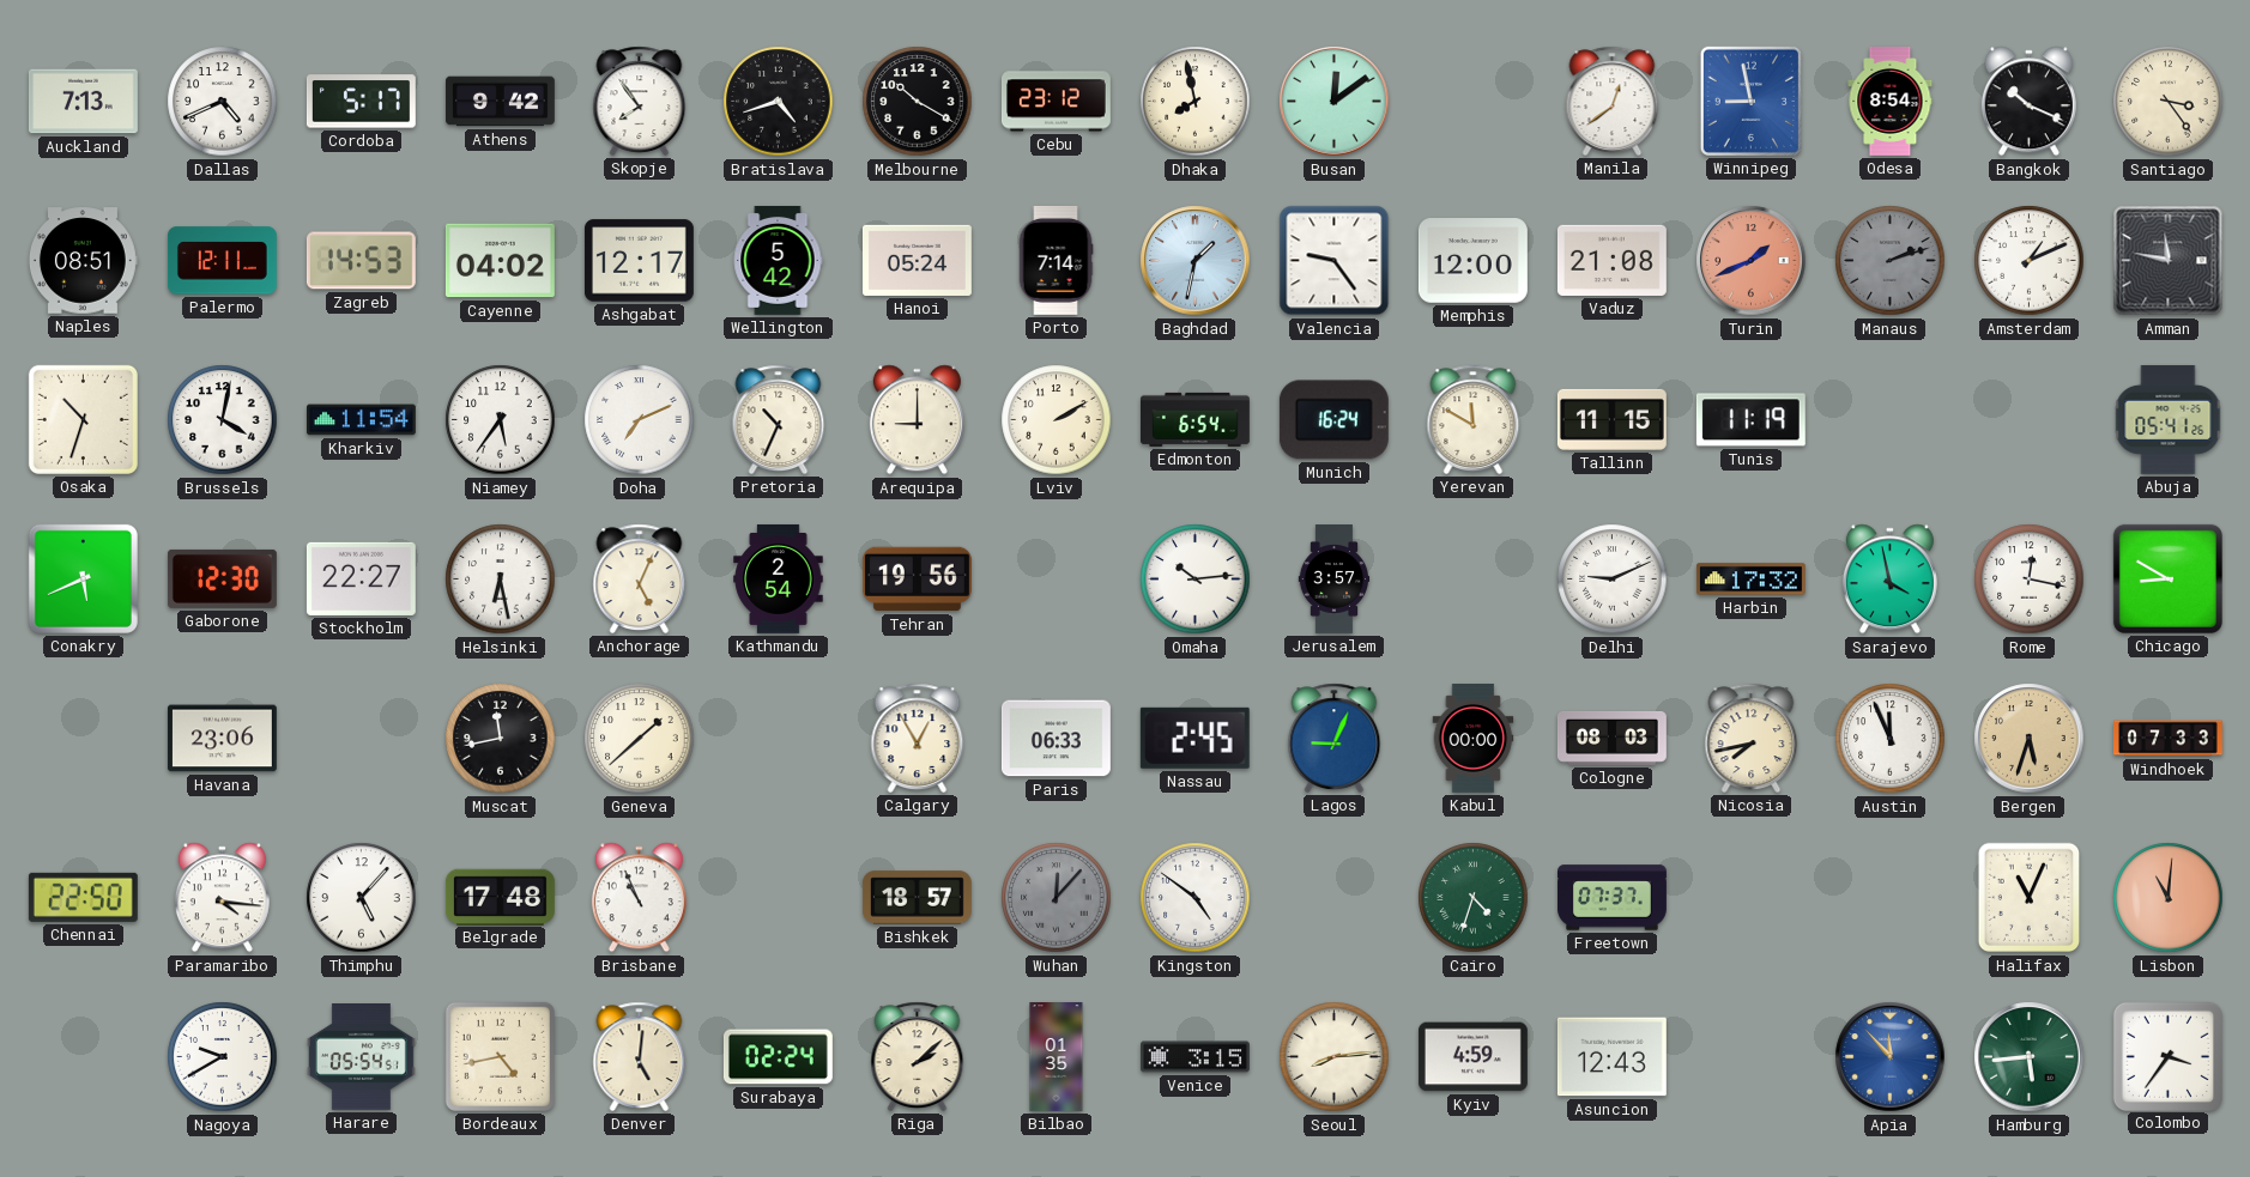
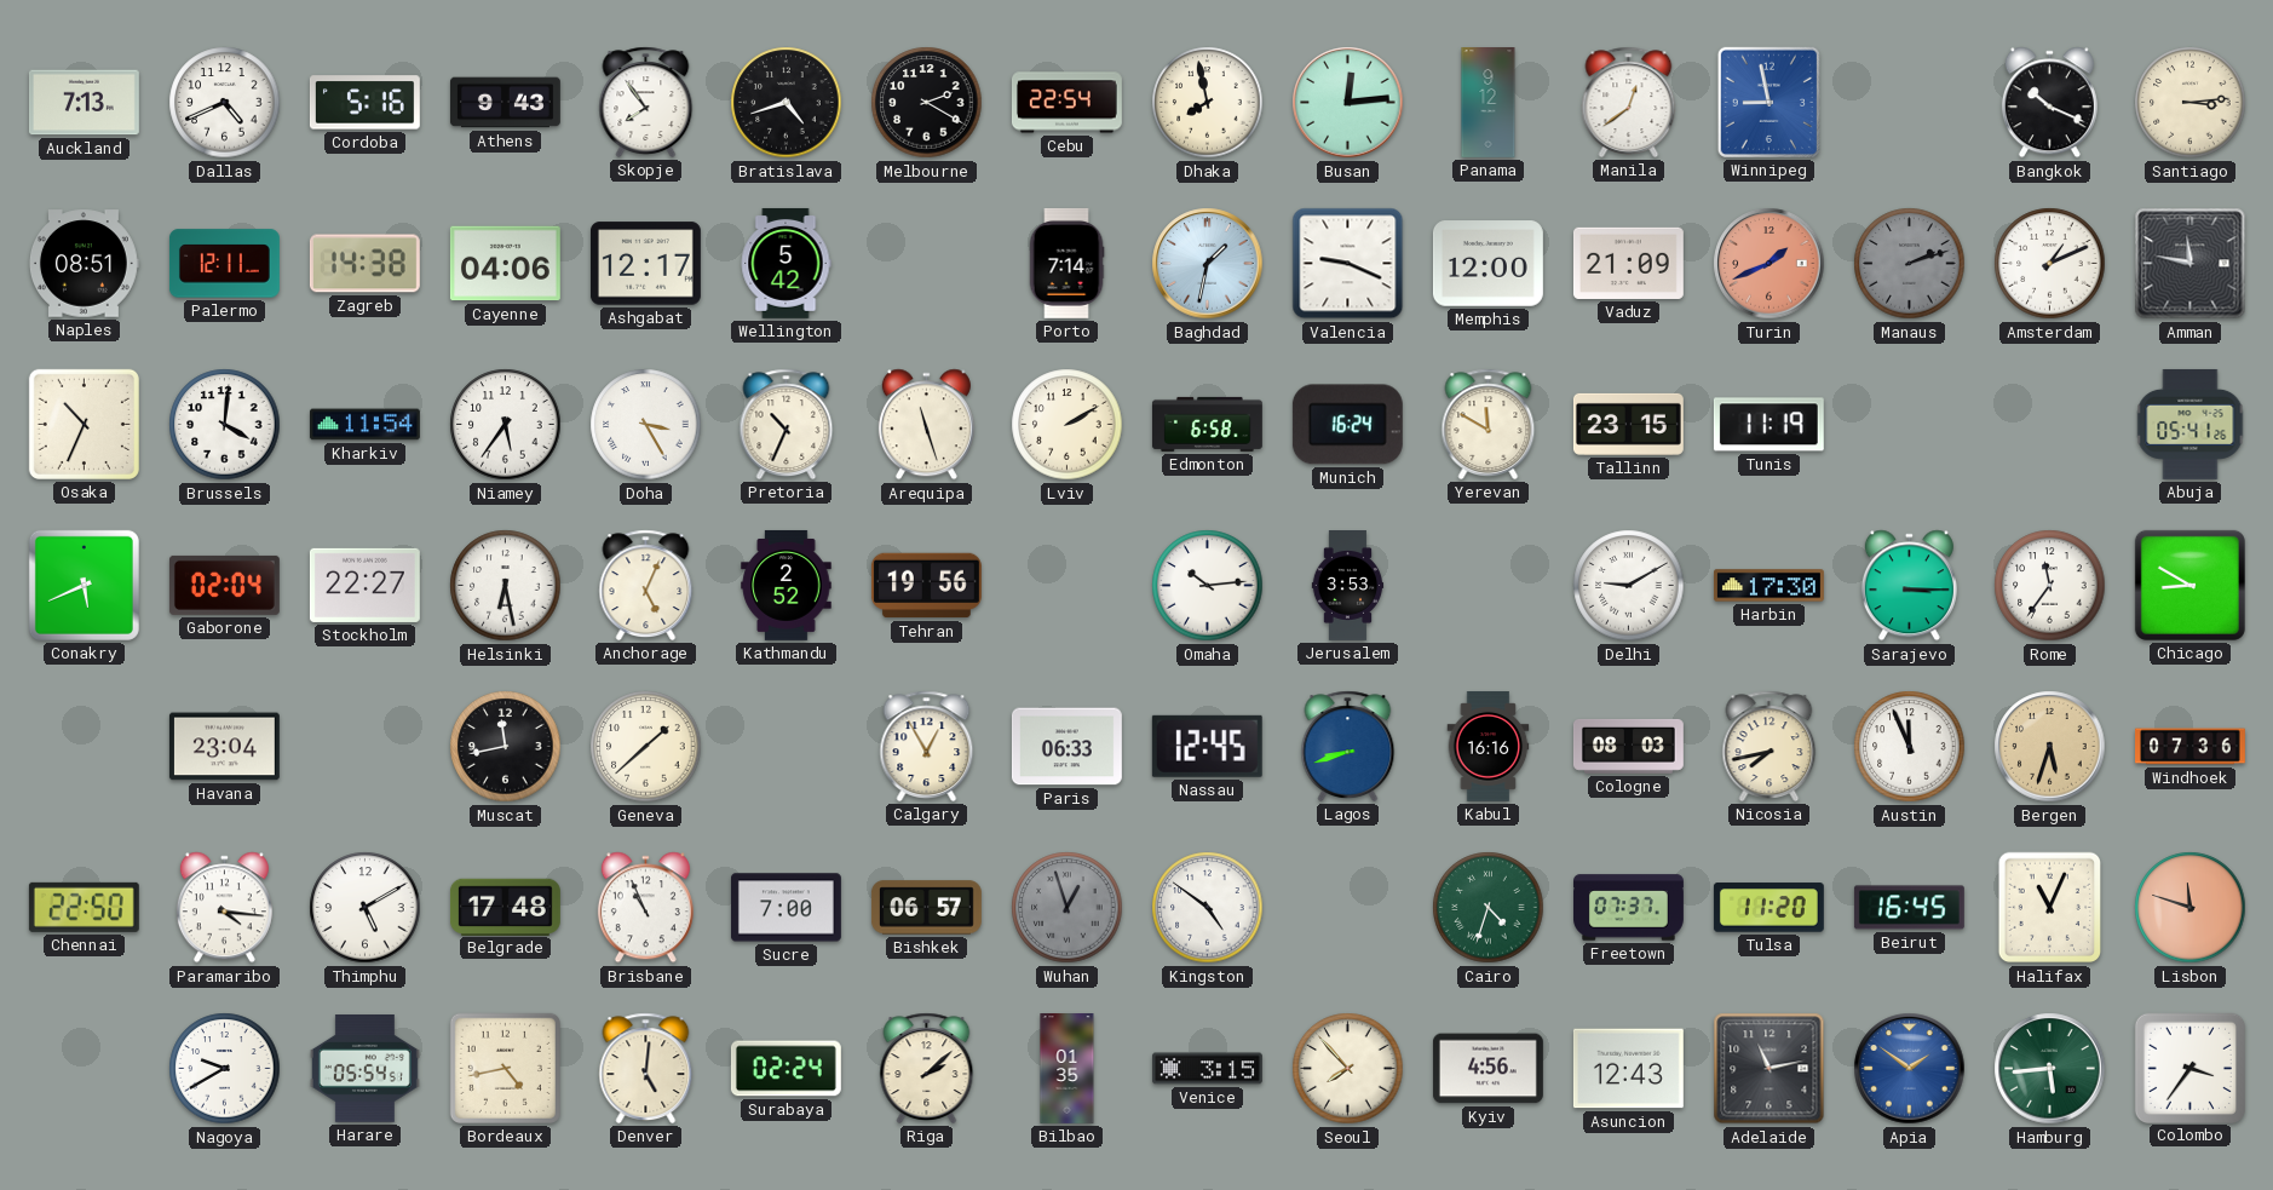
Cordoba: 5:17 -> 5:16
Athens: 9:42 -> 9:43
Melbourne: 10:20 -> 2:20
Cebu: 23:12 -> 22:54
Busan: 12:09 -> 12:14
Panama: none -> 9:12
Odesa: 8:54 -> none
Santiago: 3:24 -> 3:14
Zagreb: 14:53 -> 14:38
Cayenne: 04:02 -> 04:06
Hanoi: 05:24 -> none
Valencia: 9:24 -> 9:19
Vaduz: 21:08 -> 21:09
Osaka: 10:33 -> 10:34
Brussels: 4:02 -> 4:01
Doha: 7:11 -> 3:25
Arequipa: 9:00 -> 11:27
Edmonton: 6:54 -> 6:58
Tallinn: 11:15 -> 23:15
Gaborone: 12:30 -> 02:04
Kathmandu: 2:54 -> 2:52
Jerusalem: 3:57 -> 3:53
Delhi: 9:11 -> 9:10
Harbin: 17:32 -> 17:30
Sarajevo: 3:58 -> 3:15
Rome: 12:17 -> 11:36
Havana: 23:06 -> 23:04
Nassau: 2:45 -> 12:45
Lagos: 9:04 -> 8:42
Kabul: 00:00 -> 16:16
Windhoek: 07:33 -> 07:36
Thimphu: 5:07 -> 5:10
Sucre: none -> 7:00
Bishkek: 18:57 -> 06:57
Wuhan: 12:07 -> 12:57
Tulsa: none -> 11:20
Beirut: none -> 16:45
Lisbon: 11:01 -> 11:48
Seoul: 8:14 -> 7:53
Kyiv: 4:59 -> 4:56
Adelaide: none -> 11:13
Apia: 11:53 -> 1:51
